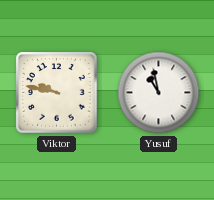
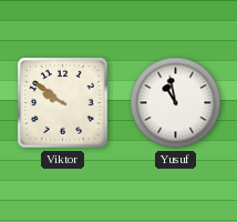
Viktor: 9:47 -> 9:51
